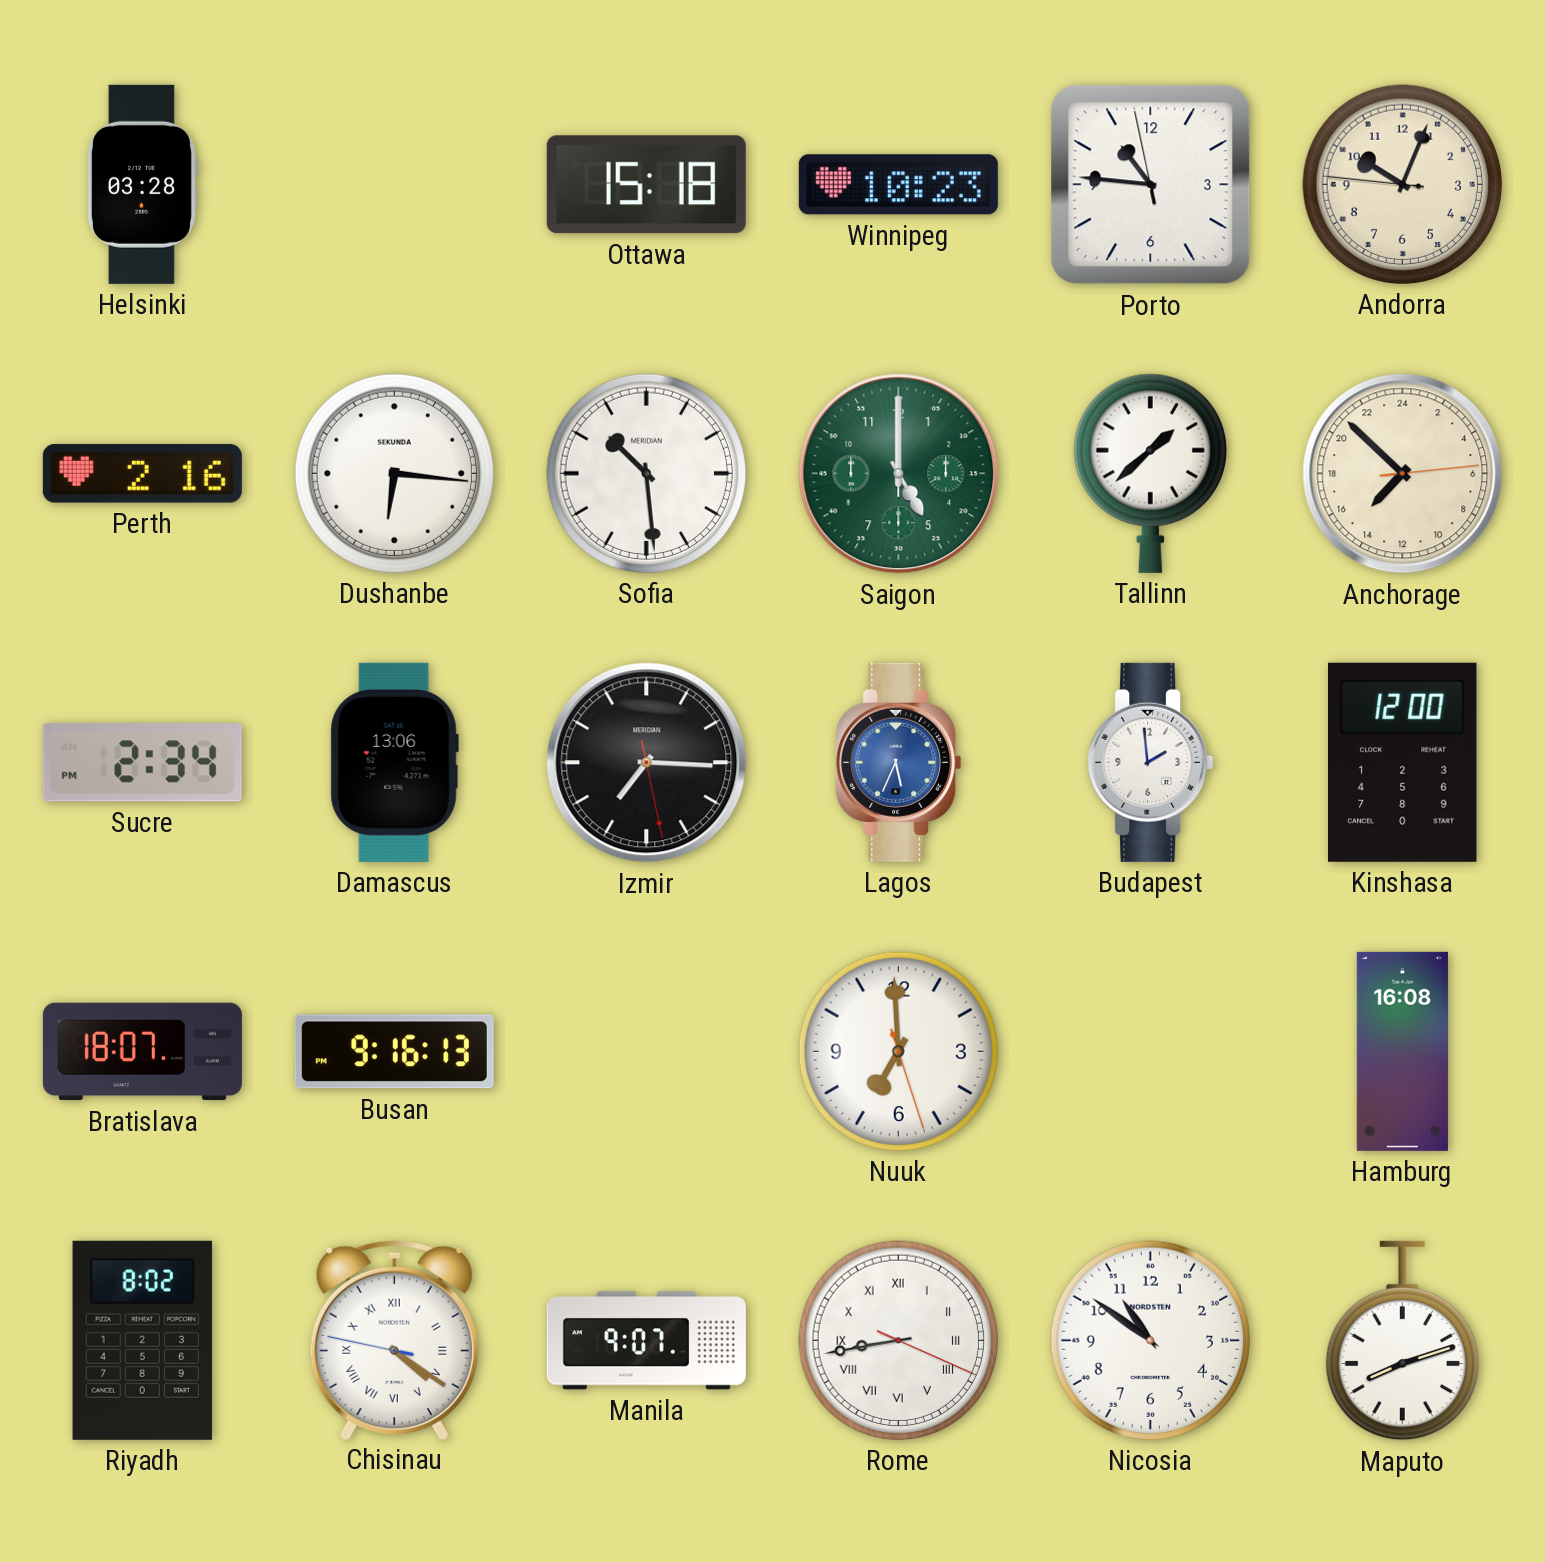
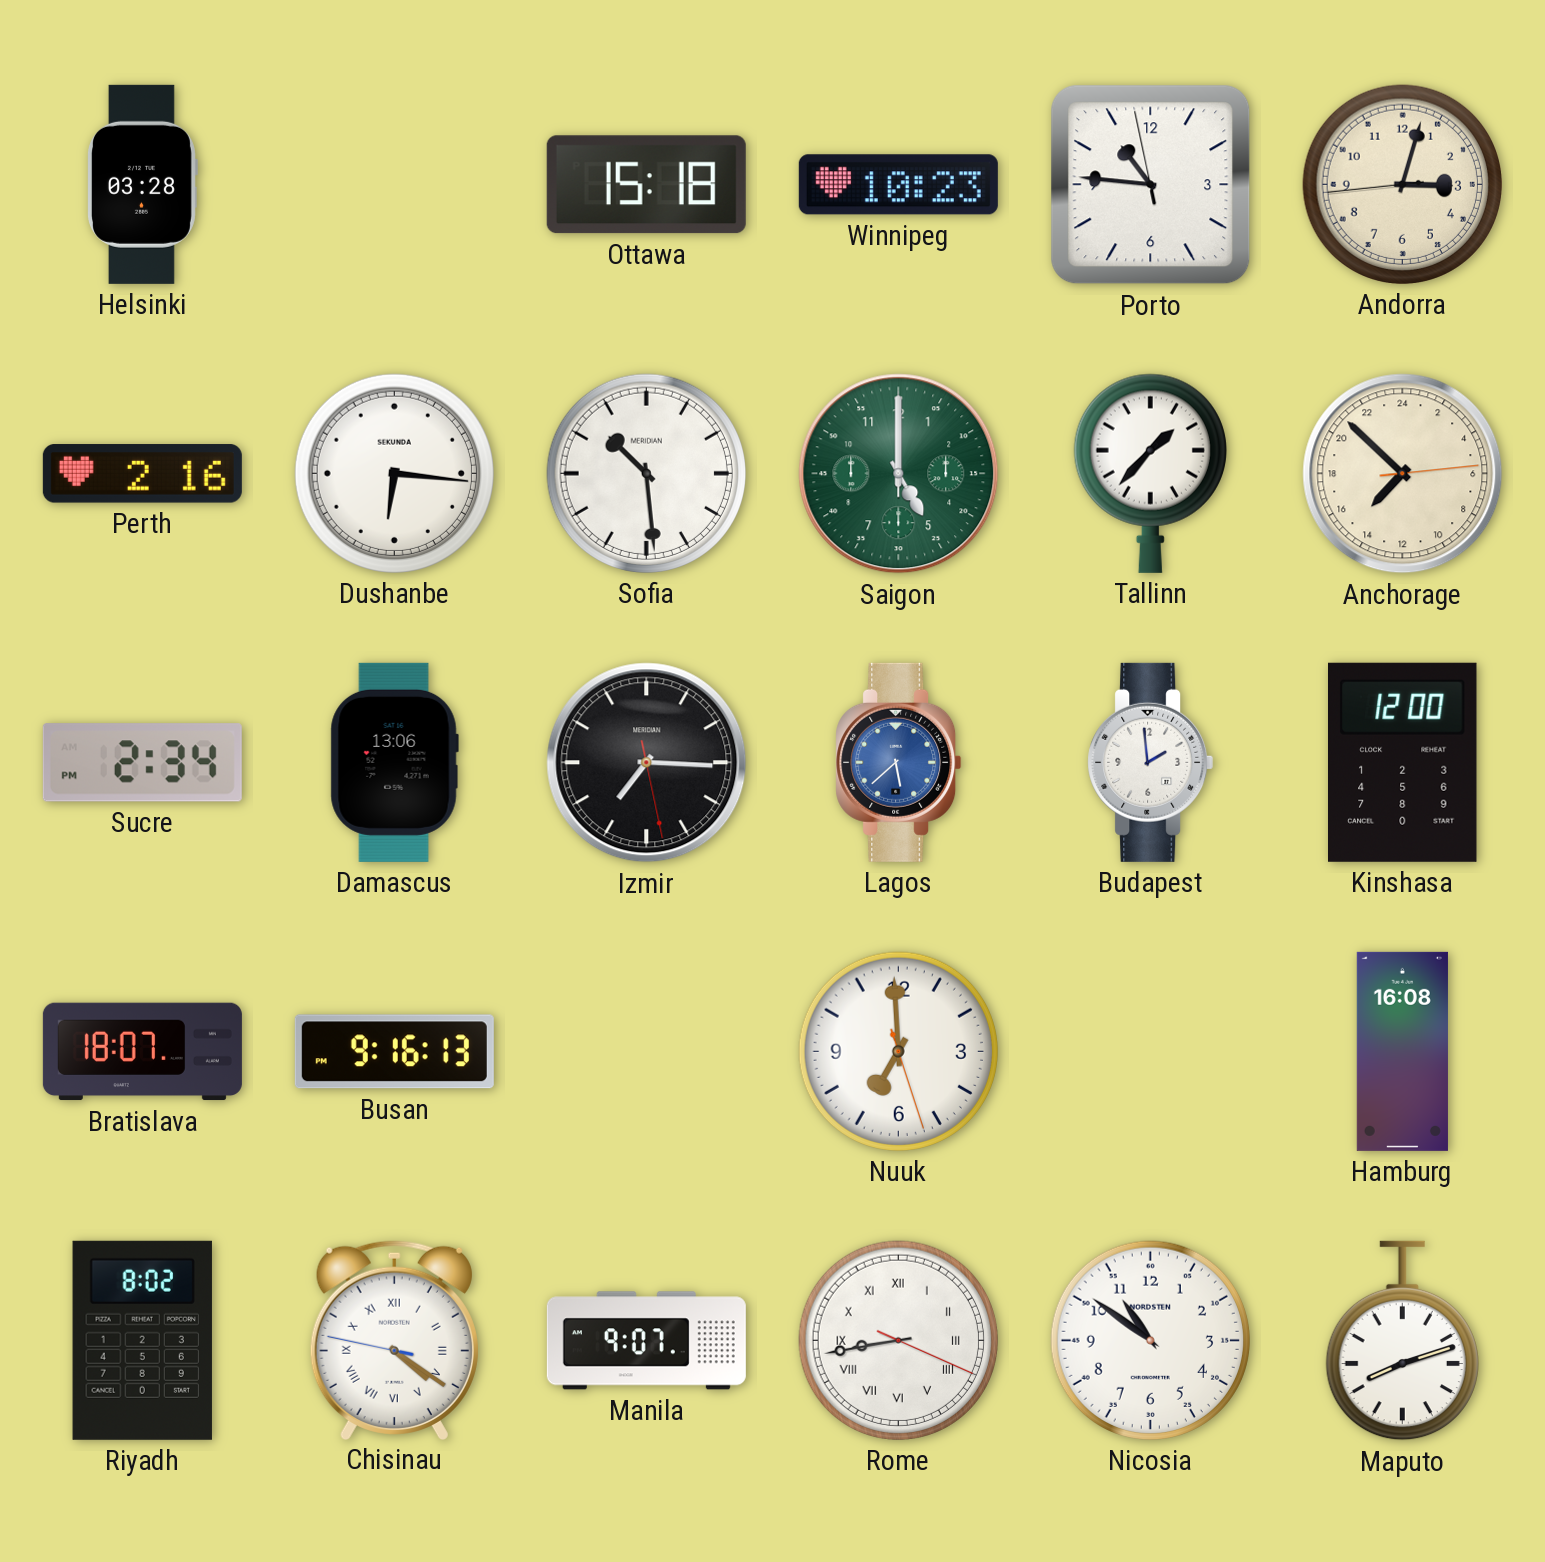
Andorra: 10:03 -> 3:02
Tallinn: 1:38 -> 1:37
Lagos: 5:34 -> 5:38
